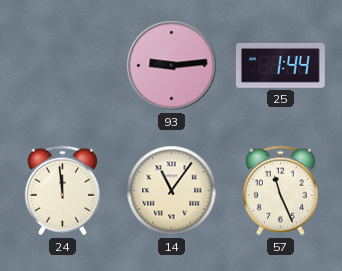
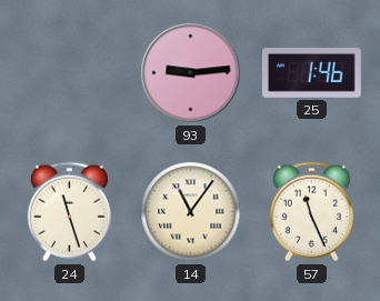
25: 1:44 -> 1:46
24: 11:59 -> 11:27
